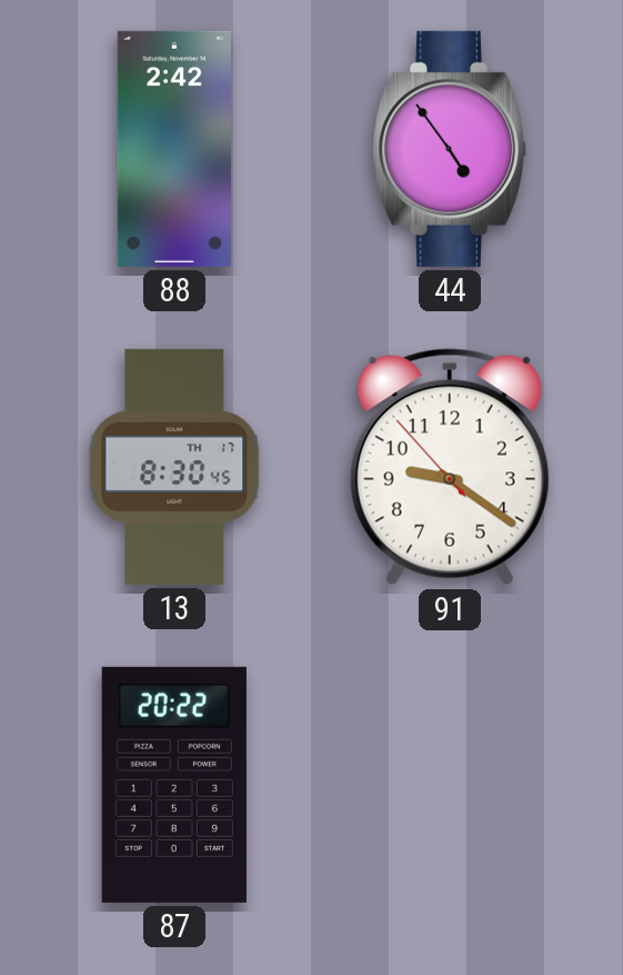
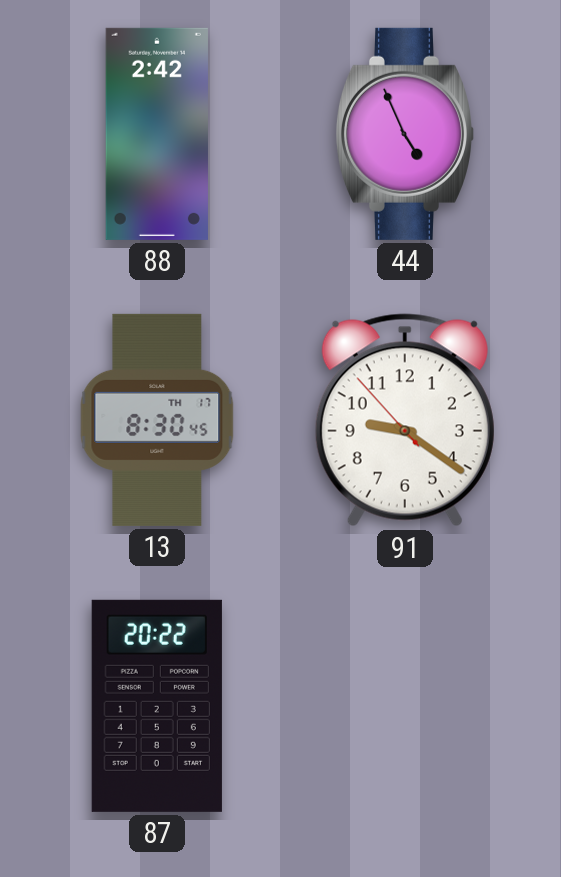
44: 4:54 -> 4:56
